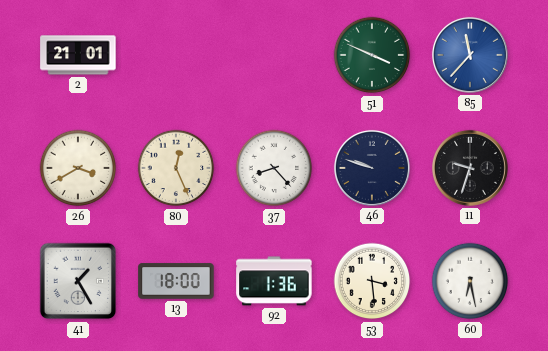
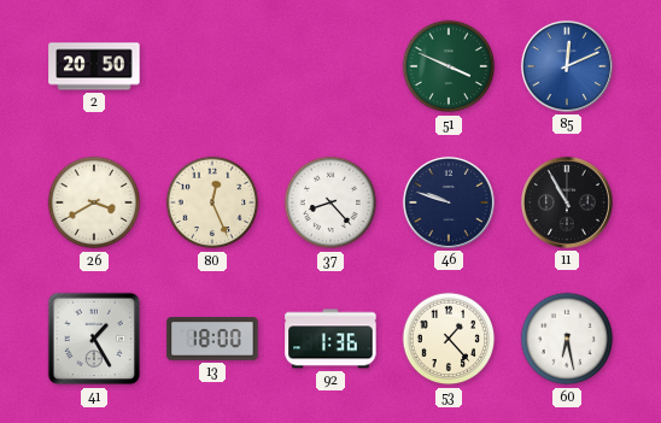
2: 21:01 -> 20:50
85: 11:37 -> 12:11
11: 9:33 -> 10:55
53: 3:29 -> 1:23
